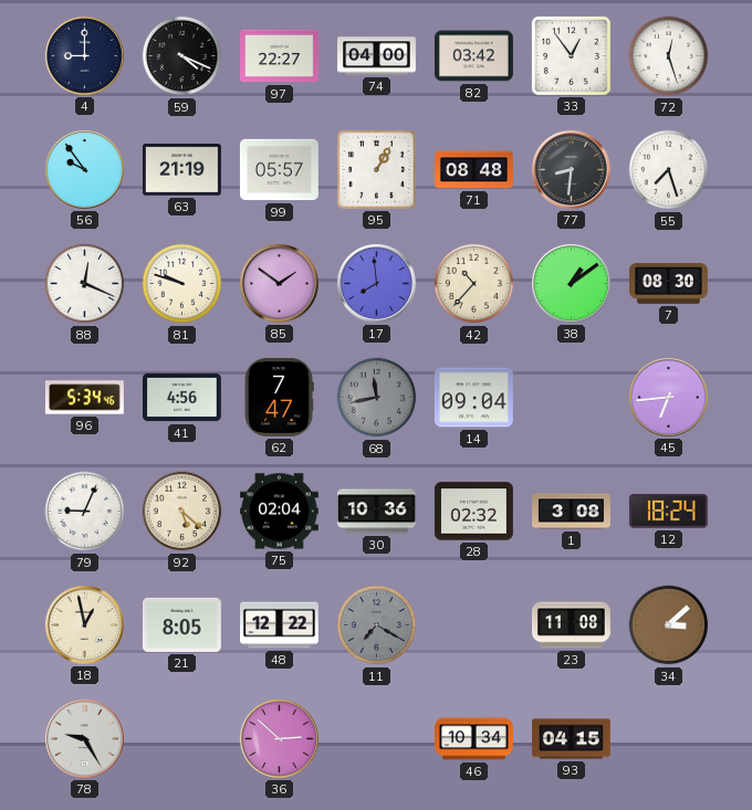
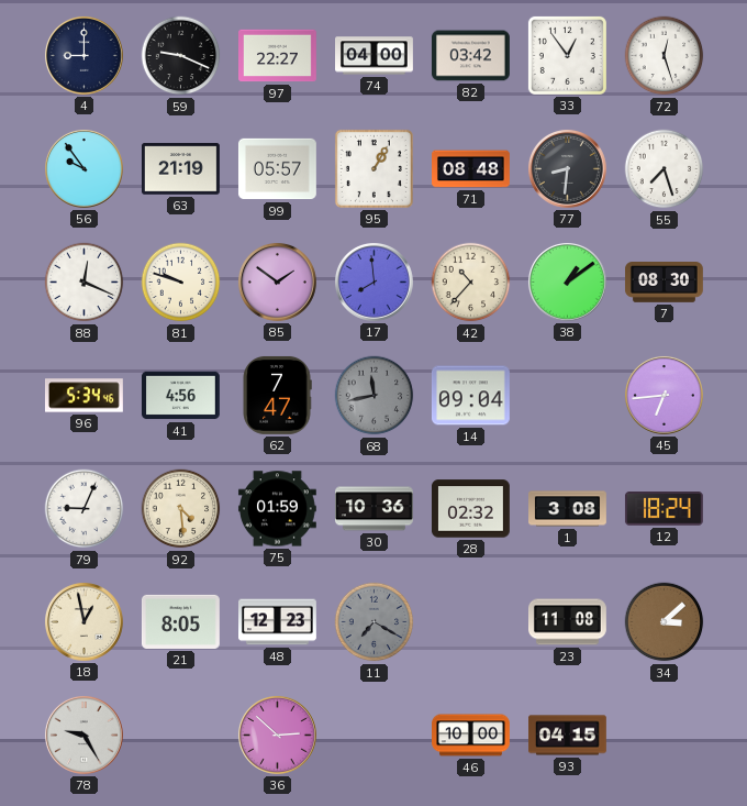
59: 4:19 -> 9:19
92: 5:22 -> 4:29
75: 02:04 -> 01:59
48: 12:22 -> 12:23
46: 10:34 -> 10:00
